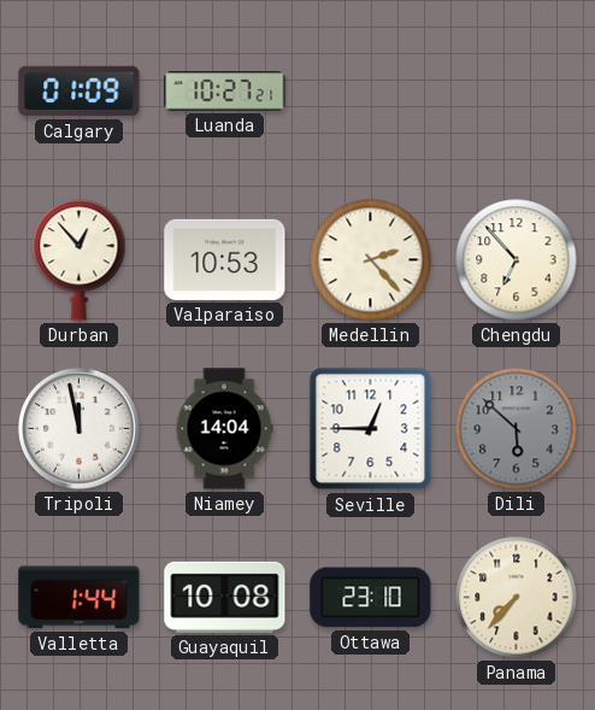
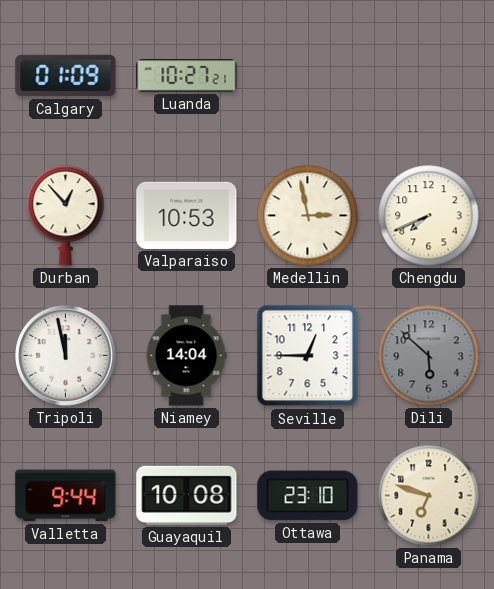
Medellin: 2:23 -> 2:58
Chengdu: 6:53 -> 7:41
Valletta: 1:44 -> 9:44
Panama: 7:37 -> 6:48
